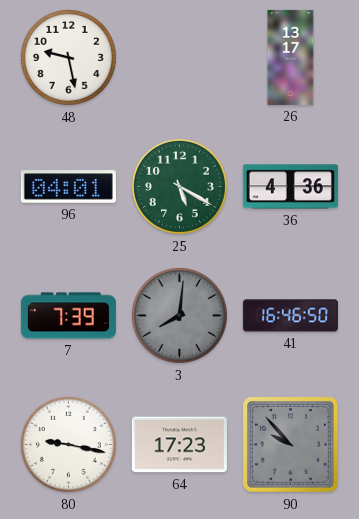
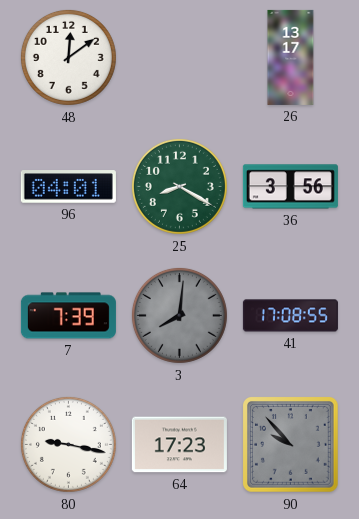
48: 9:28 -> 12:09
25: 5:20 -> 8:20
36: 4:36 -> 3:56
41: 16:46 -> 17:08
